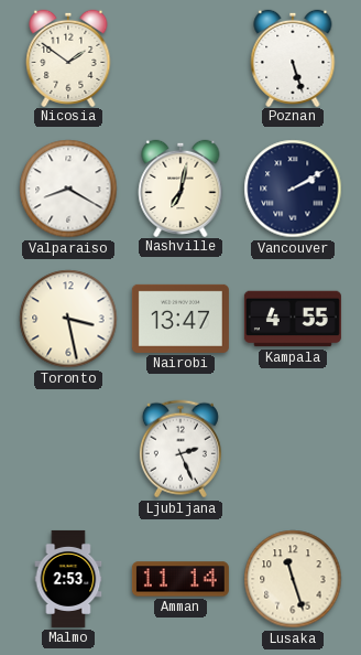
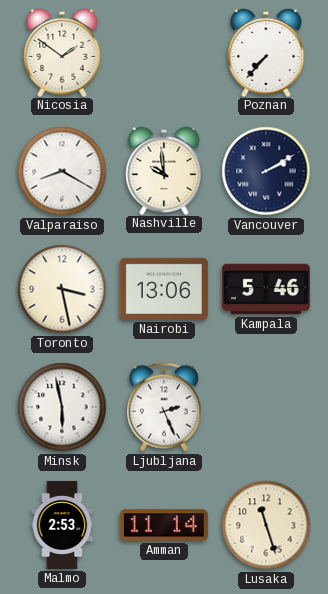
Poznan: 5:27 -> 7:37
Nashville: 7:02 -> 9:59
Nairobi: 13:47 -> 13:06
Kampala: 4:55 -> 5:46
Minsk: none -> 5:58
